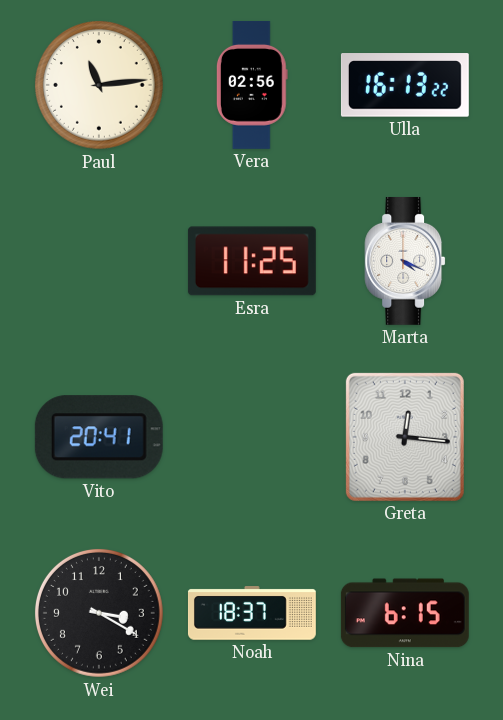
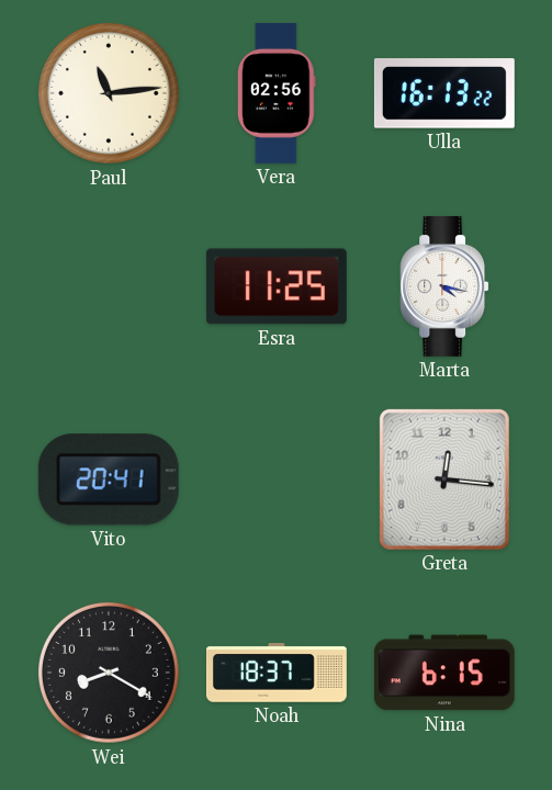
Marta: 4:19 -> 4:17
Wei: 3:20 -> 8:20
